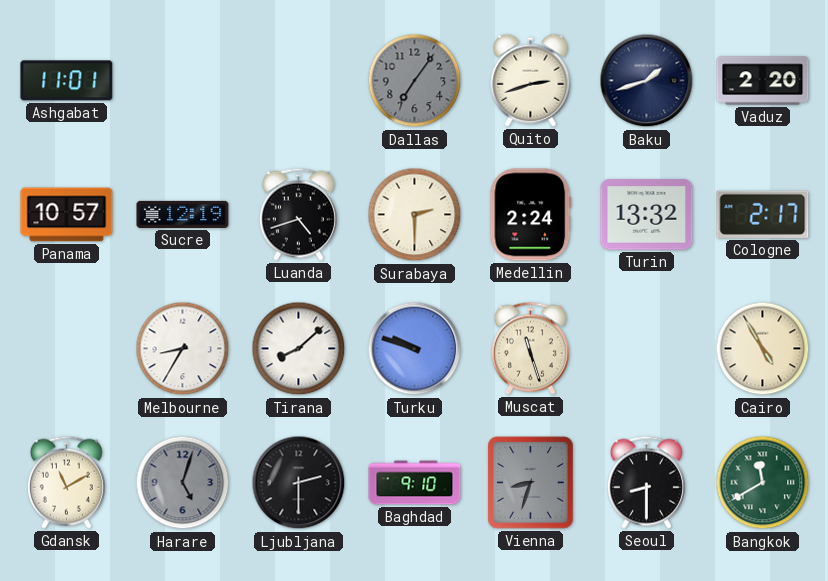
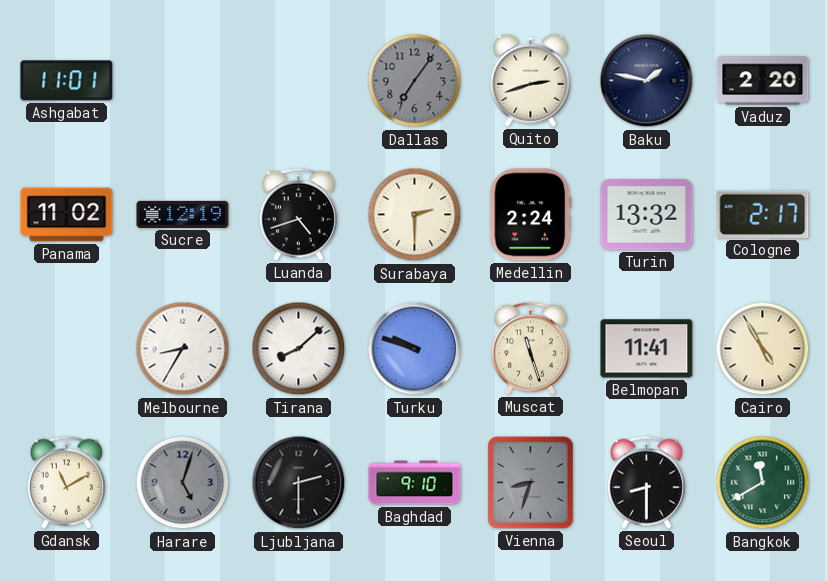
Baku: 1:42 -> 1:47
Panama: 10:57 -> 11:02
Belmopan: none -> 11:41
